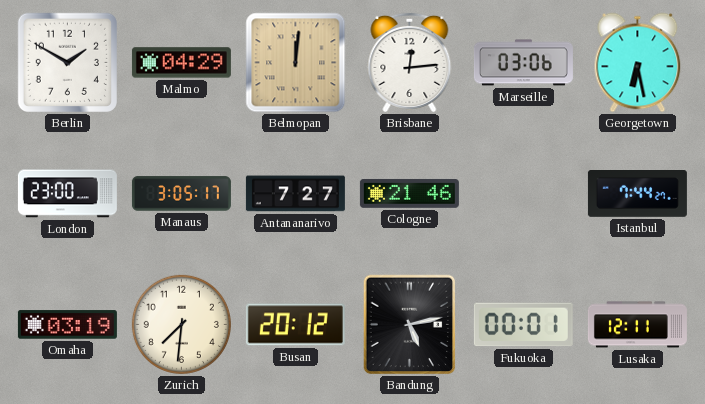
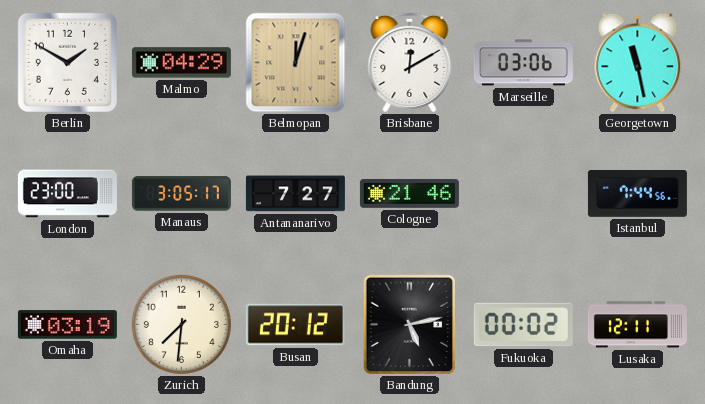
Belmopan: 12:01 -> 12:03
Brisbane: 12:14 -> 12:10
Georgetown: 6:28 -> 11:28
Istanbul: 7:44:27 -> 7:44:56
Fukuoka: 00:01 -> 00:02
